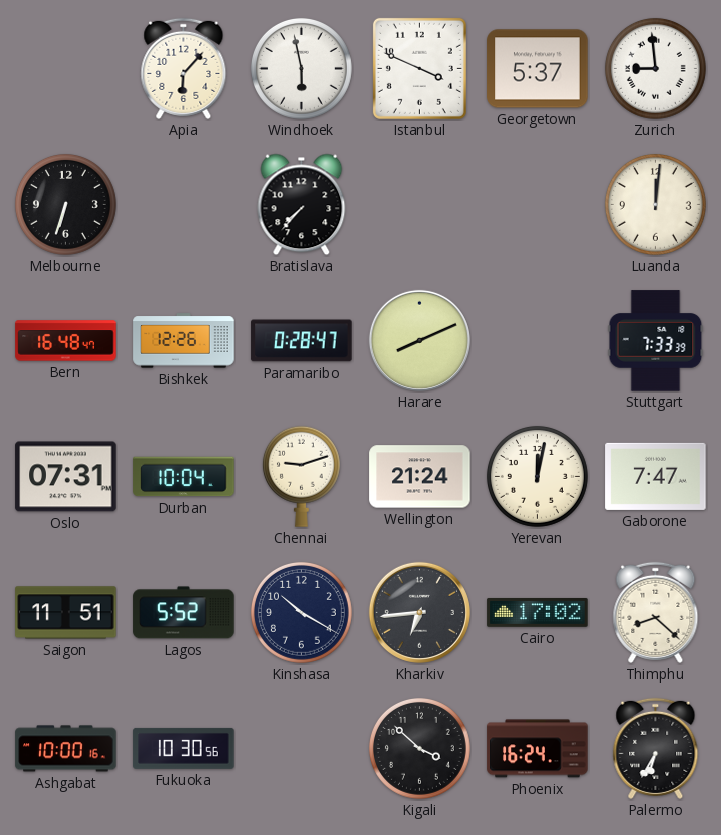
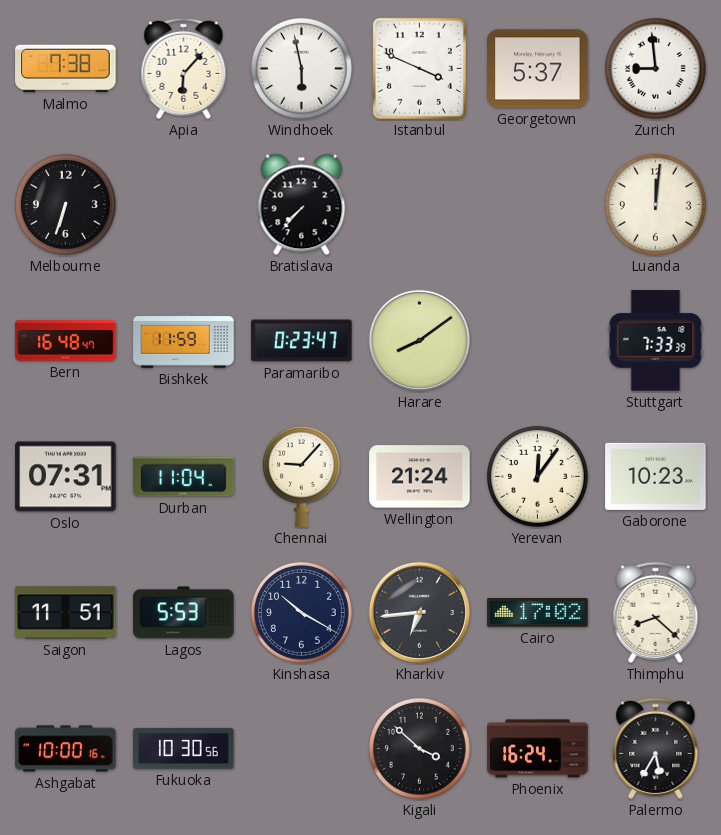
Malmo: none -> 7:38
Bishkek: 12:26 -> 11:59
Paramaribo: 0:28 -> 0:23
Harare: 8:11 -> 8:09
Durban: 10:04 -> 11:04
Chennai: 9:12 -> 9:07
Yerevan: 12:02 -> 12:06
Gaborone: 7:47 -> 10:23
Lagos: 5:52 -> 5:53
Palermo: 6:35 -> 5:35
